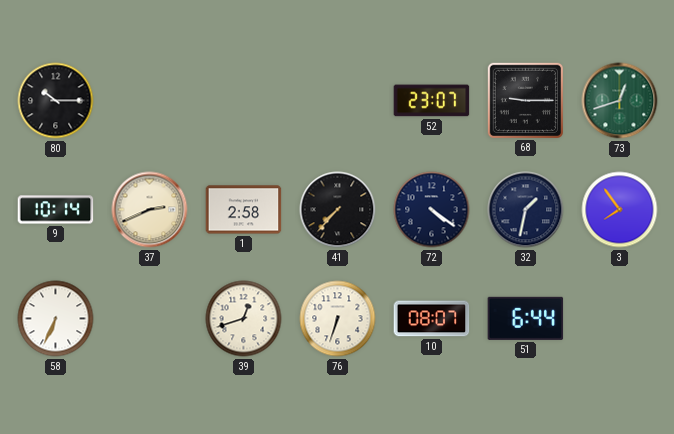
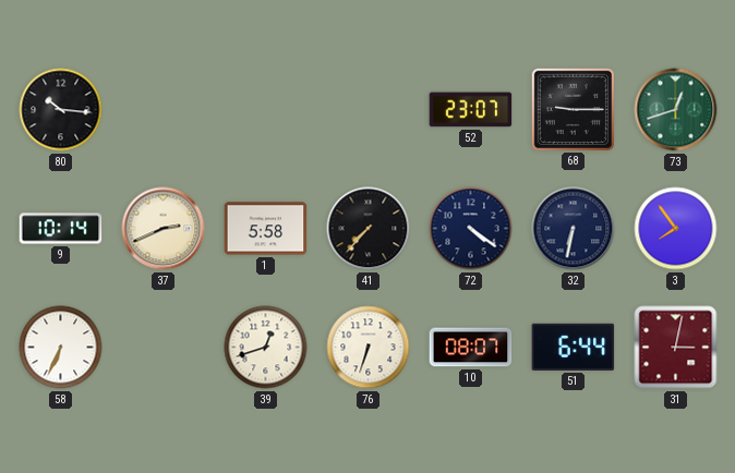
80: 10:15 -> 10:16
1: 2:58 -> 5:58
32: 1:32 -> 6:32
31: none -> 3:02
